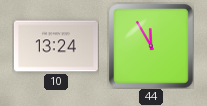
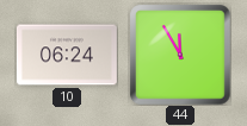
10: 13:24 -> 06:24
